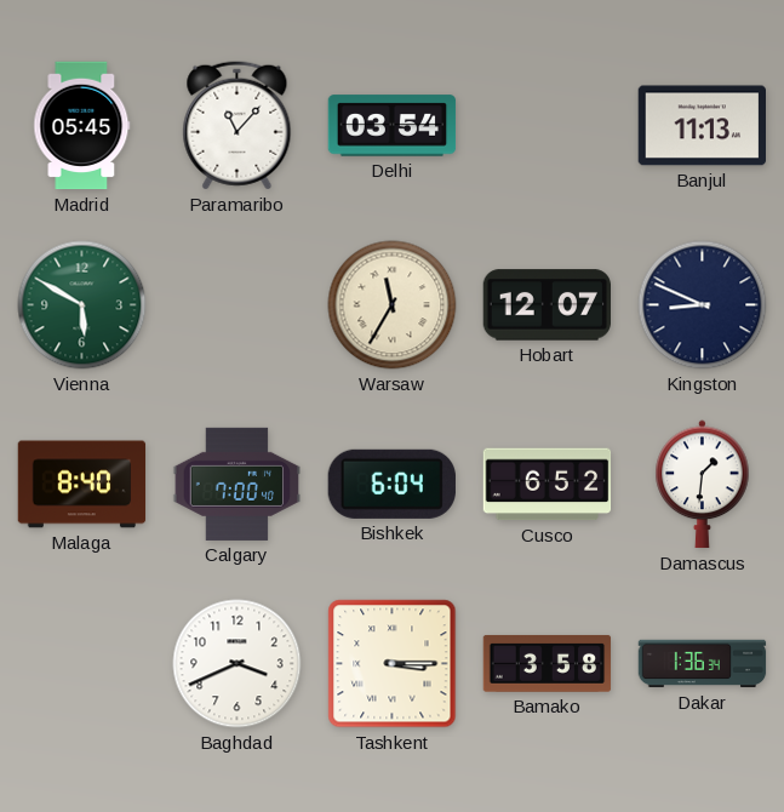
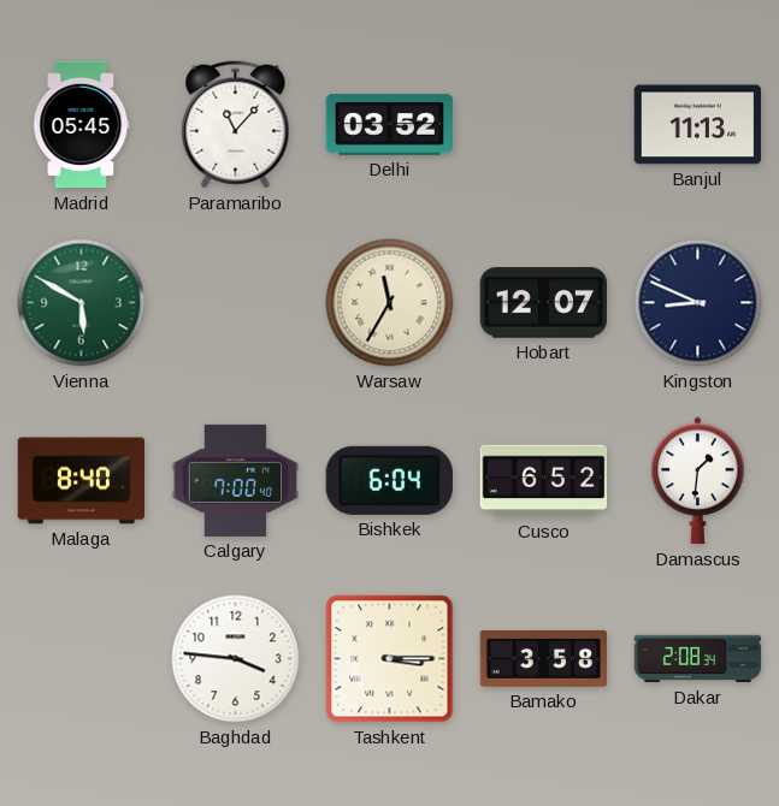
Delhi: 03:54 -> 03:52
Baghdad: 3:41 -> 3:46
Dakar: 1:36 -> 2:08
